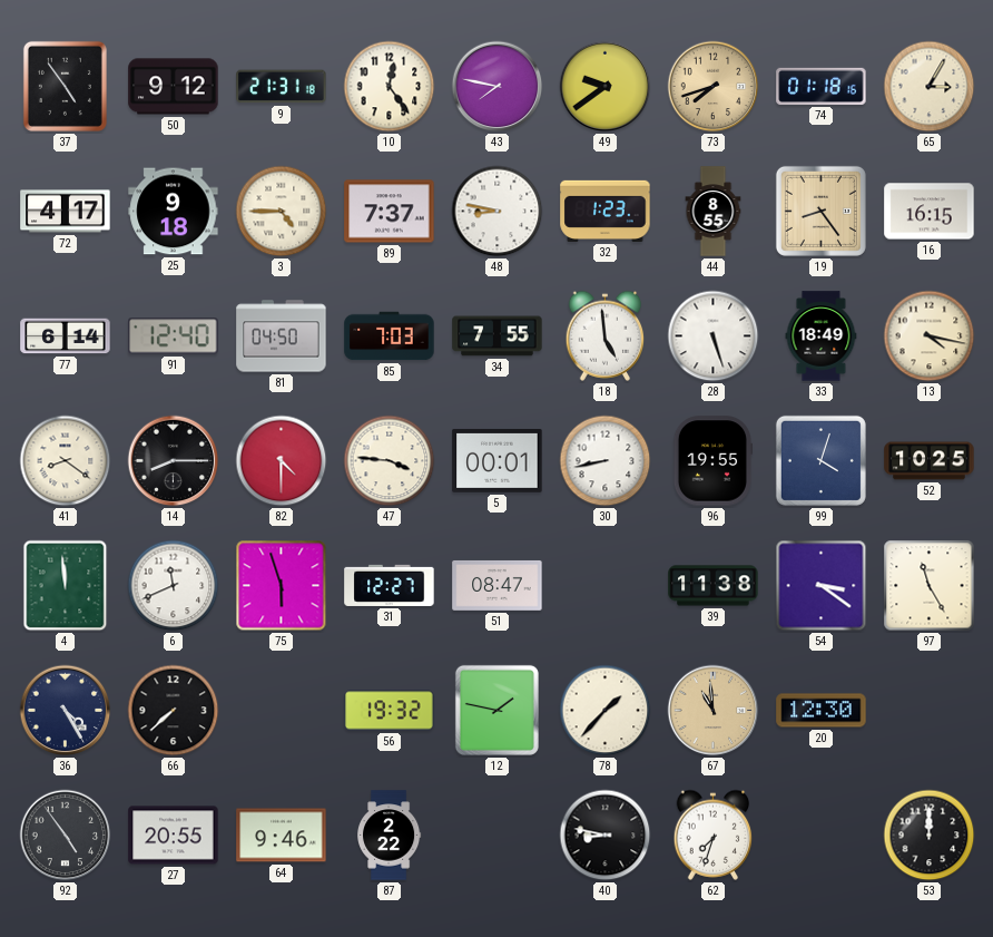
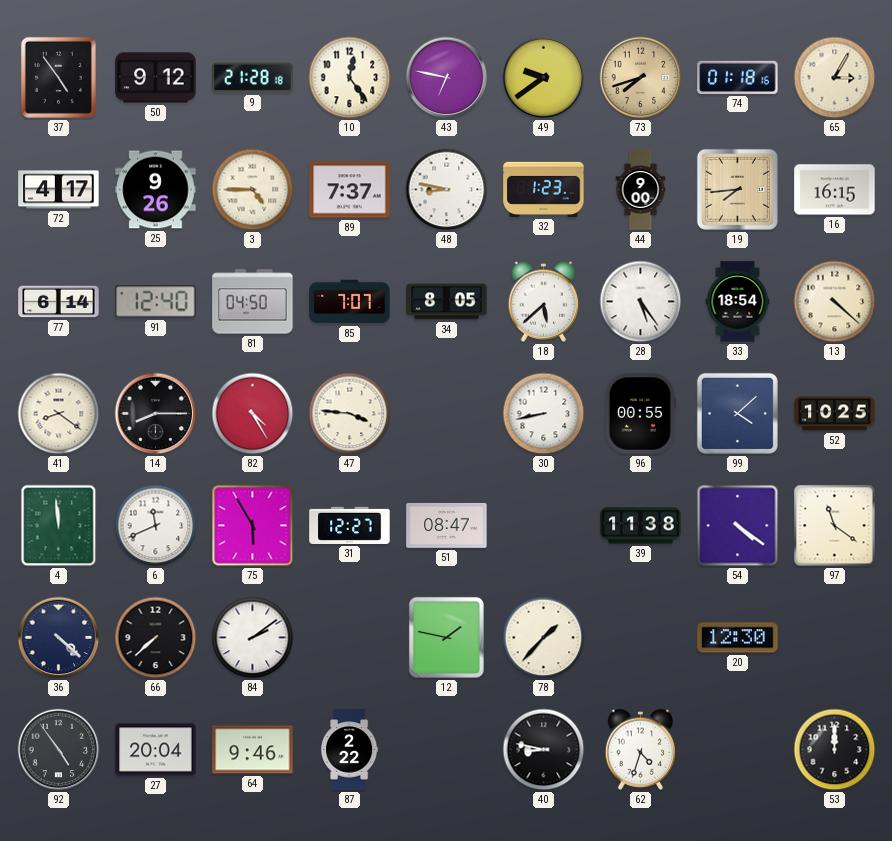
9: 21:31 -> 21:28
43: 7:47 -> 6:47
25: 9:18 -> 9:26
44: 8:55 -> 9:00
19: 8:24 -> 7:44
85: 7:03 -> 7:07
34: 7:55 -> 8:05
18: 4:59 -> 5:38
28: 5:27 -> 5:24
33: 18:49 -> 18:54
13: 4:17 -> 4:22
82: 4:30 -> 4:25
5: 00:01 -> none
96: 19:55 -> 00:55
99: 4:03 -> 4:08
75: 5:57 -> 5:55
54: 3:21 -> 4:21
97: 11:25 -> 11:21
36: 4:25 -> 4:22
84: none -> 2:09
56: 19:32 -> none
67: 10:59 -> none
27: 20:55 -> 20:04
62: 7:33 -> 4:33
